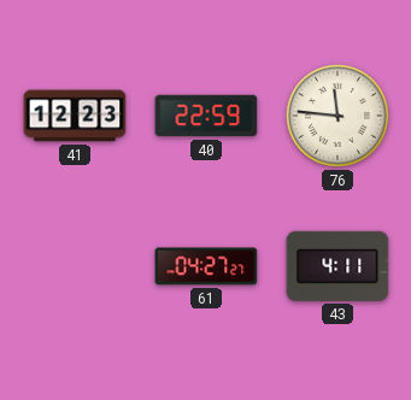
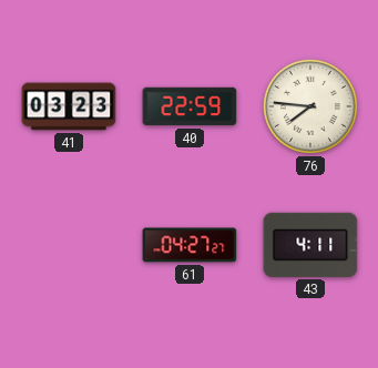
41: 12:23 -> 03:23
76: 11:46 -> 7:46
